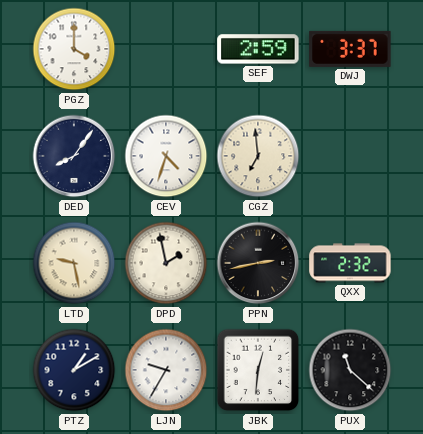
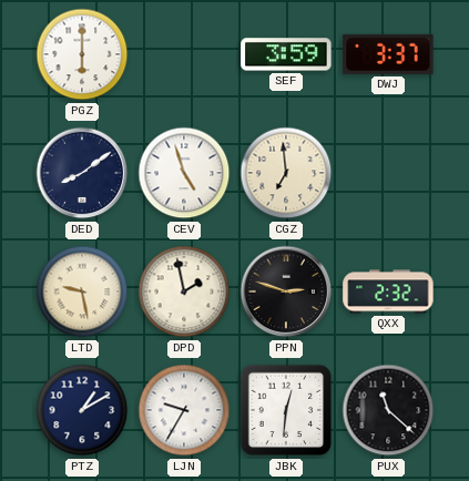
PGZ: 4:00 -> 6:00
SEF: 2:59 -> 3:59
DED: 8:06 -> 8:09
CEV: 4:33 -> 4:57
PPN: 2:43 -> 2:48
